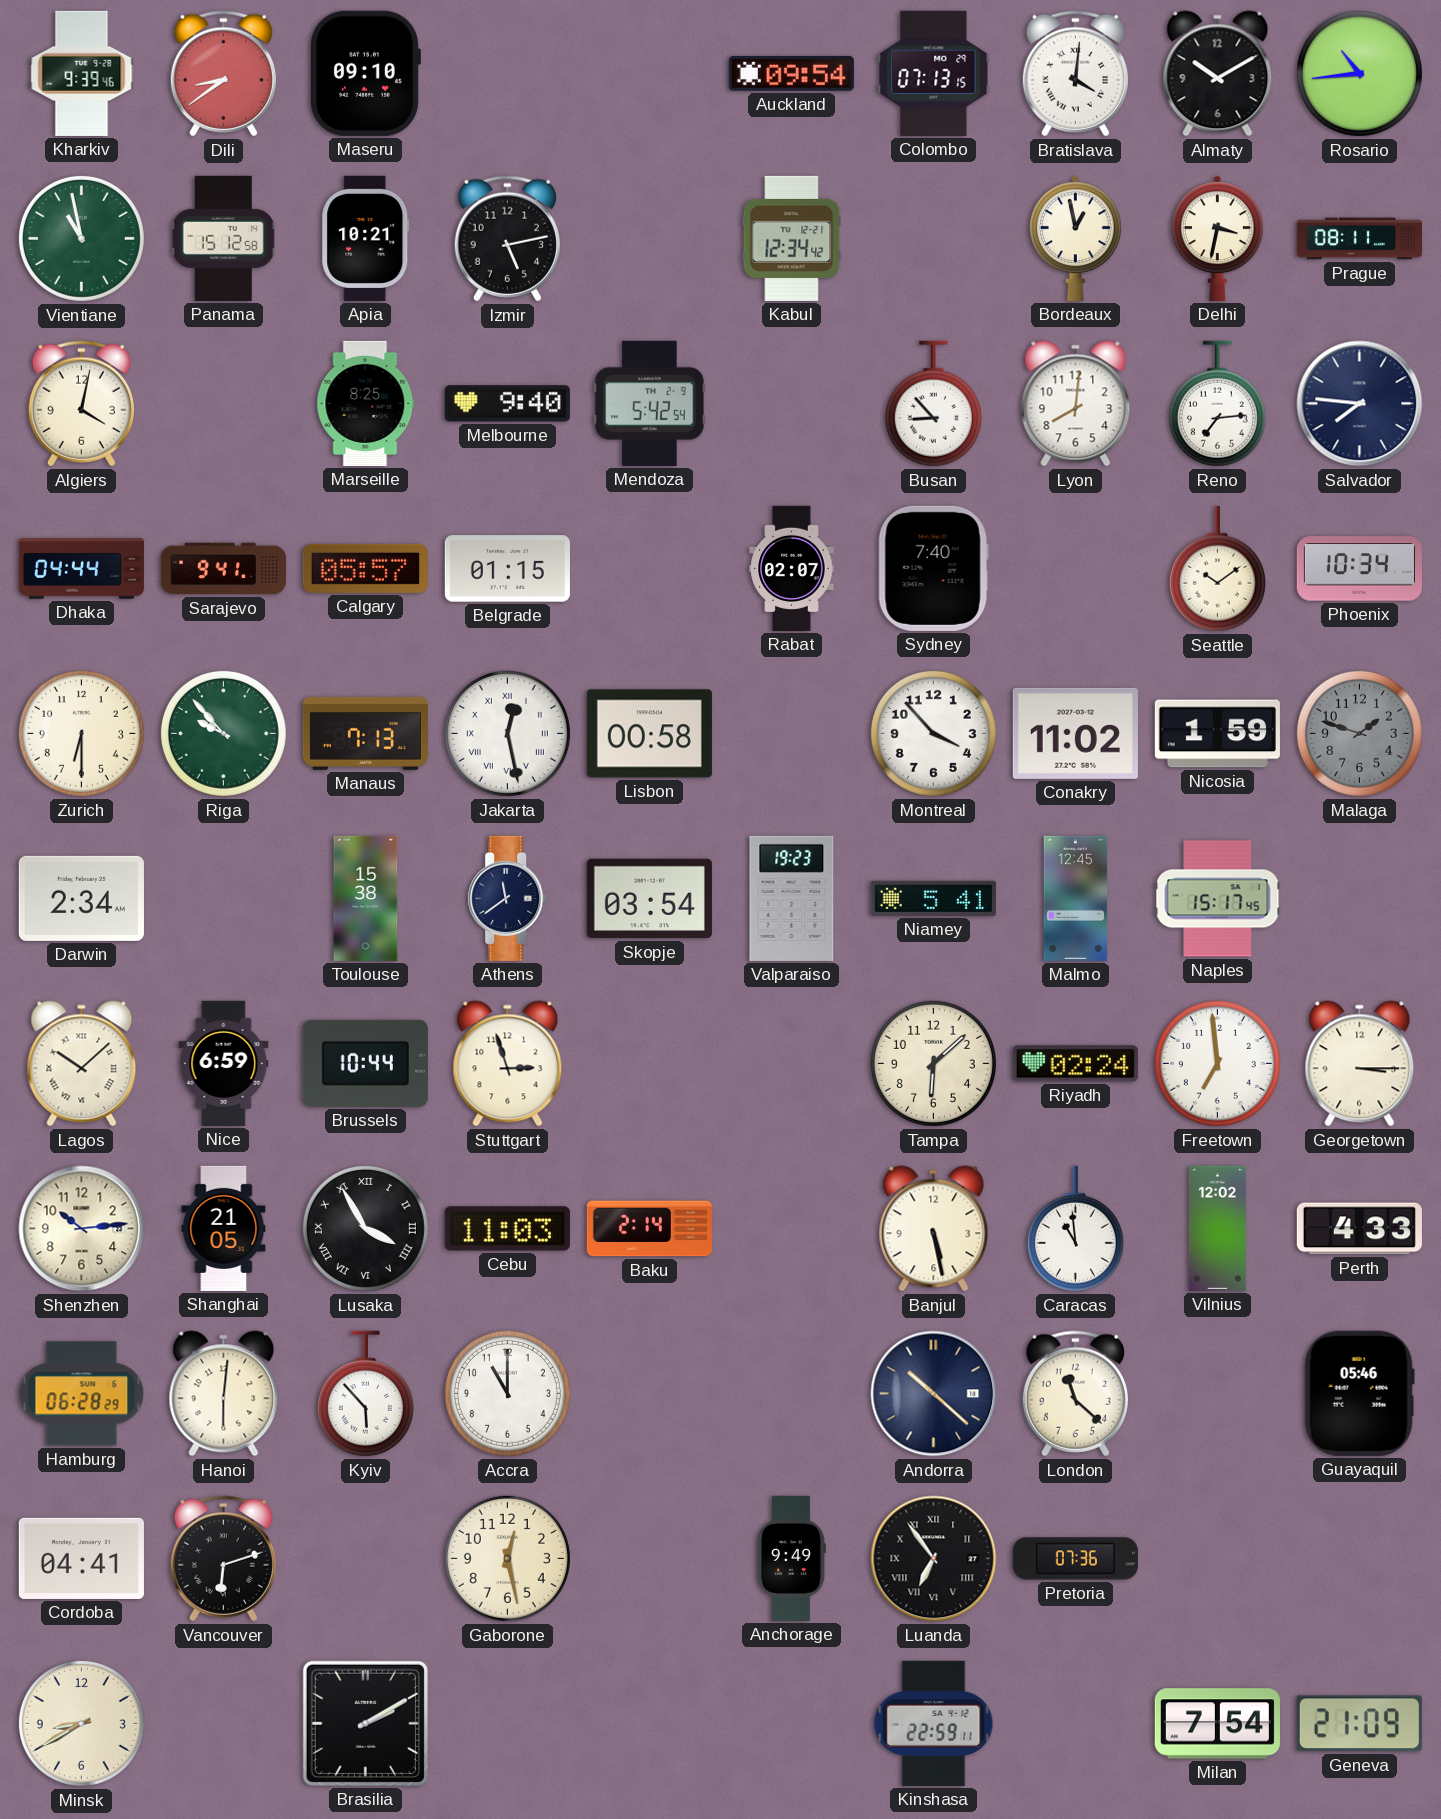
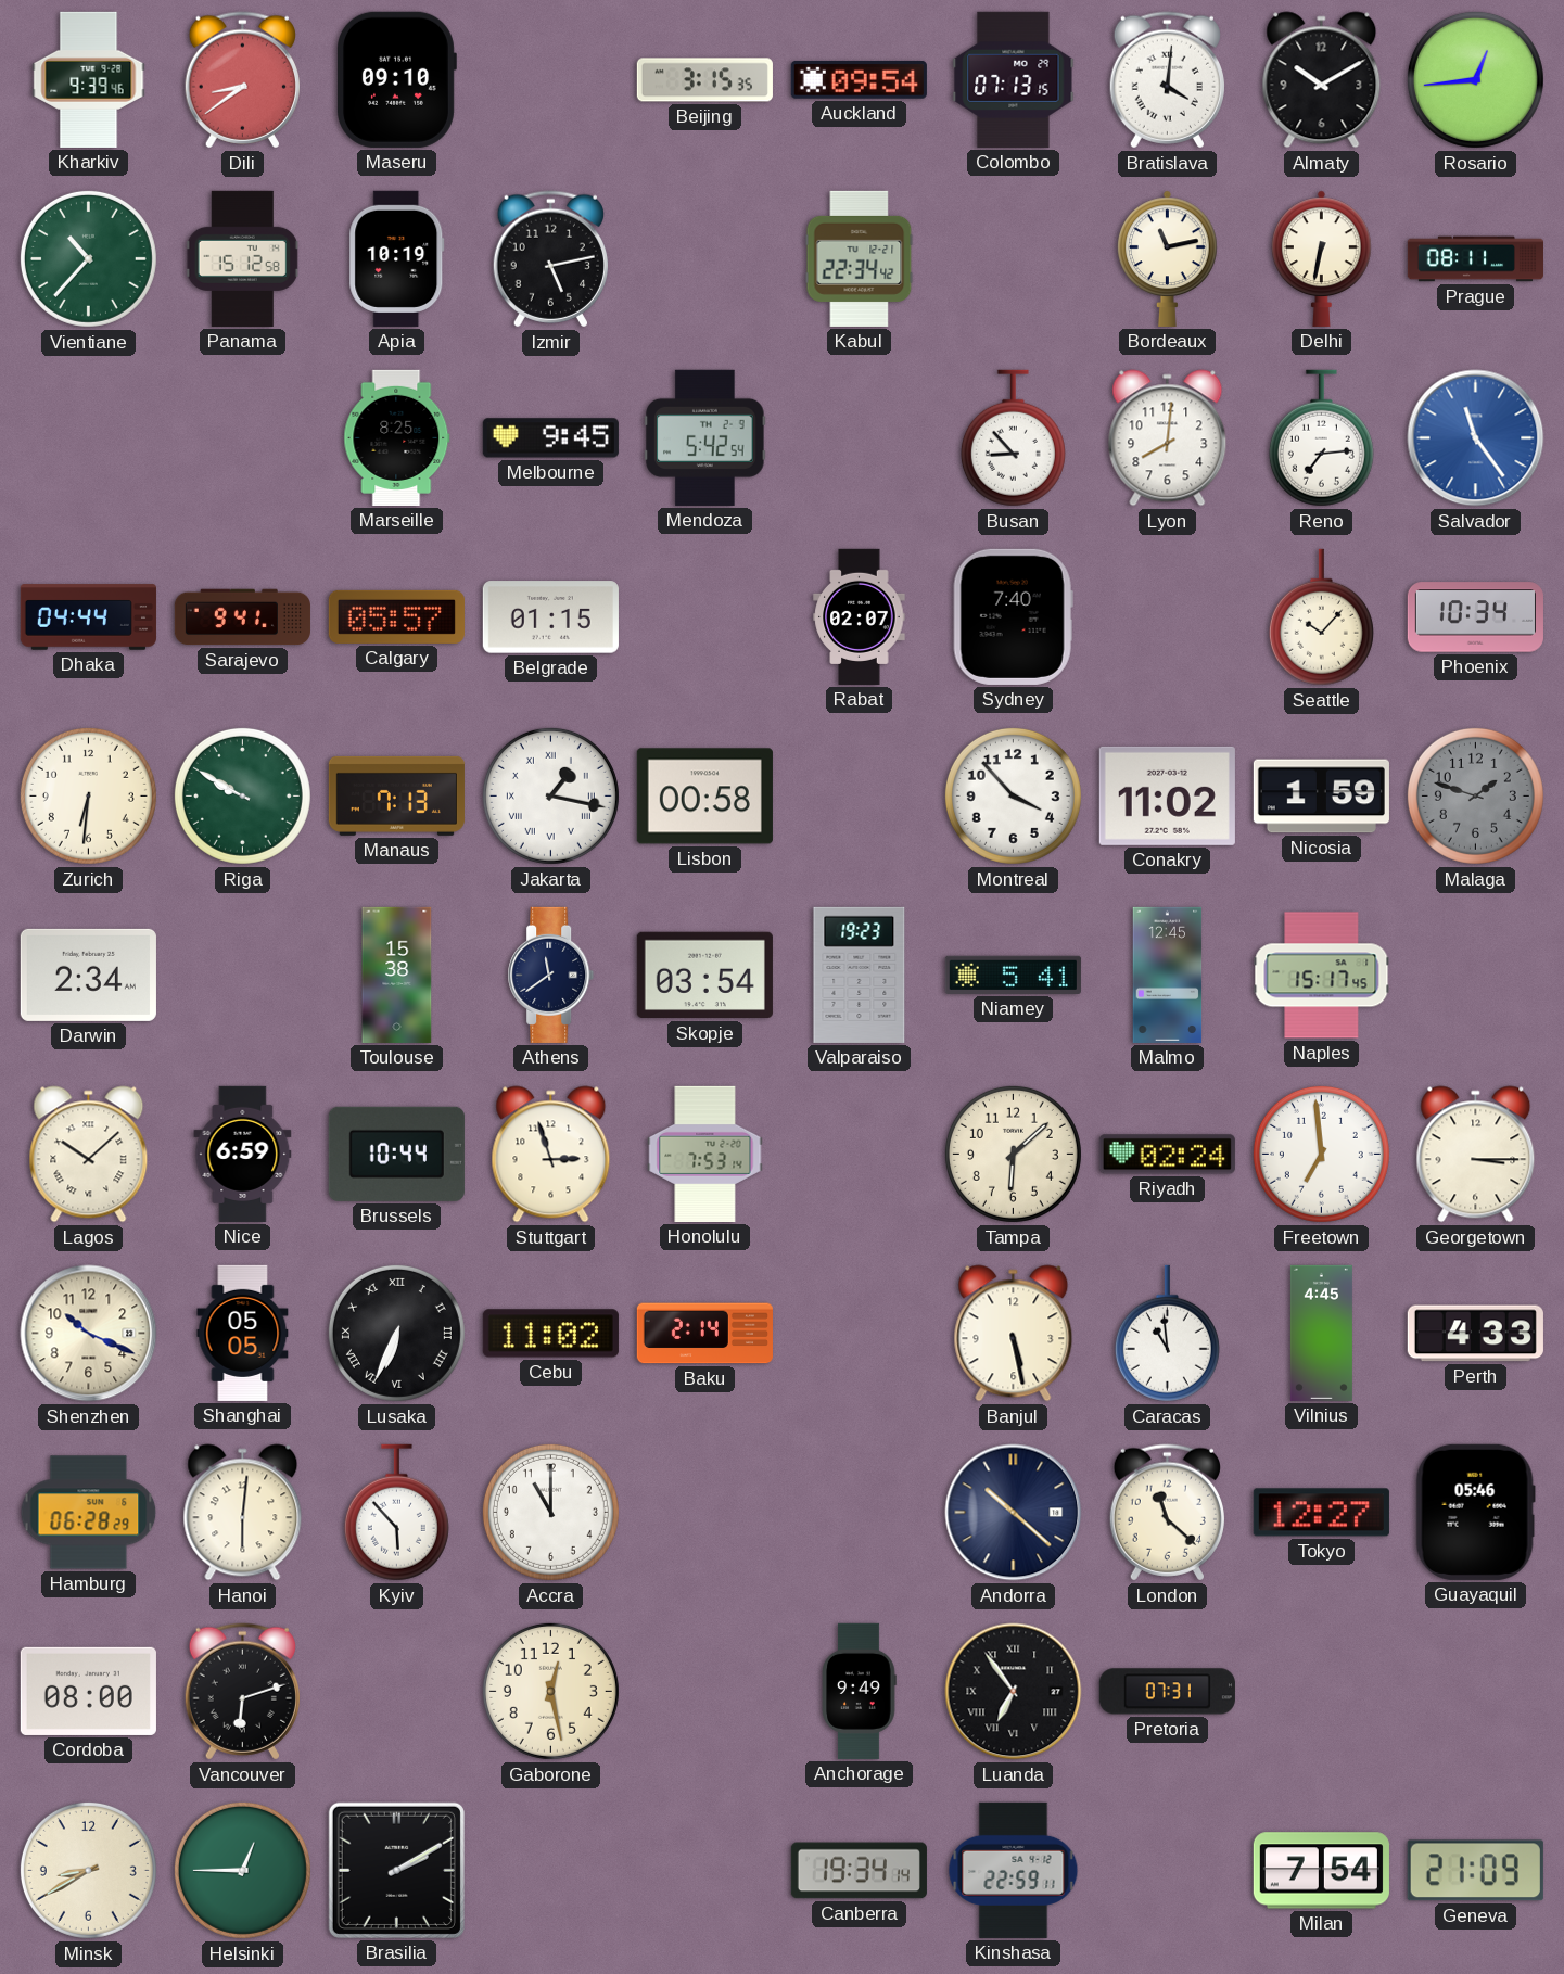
Beijing: none -> 3:15
Rosario: 10:44 -> 12:44
Vientiane: 10:58 -> 10:37
Apia: 10:21 -> 10:19
Kabul: 12:34 -> 22:34
Bordeaux: 12:58 -> 11:13
Delhi: 3:32 -> 6:32
Algiers: 4:02 -> none
Melbourne: 9:40 -> 9:45
Salvador: 7:46 -> 11:24
Salvador dial: navy -> blue
Seattle: 10:09 -> 10:07
Zurich: 6:30 -> 6:31
Riga: 9:53 -> 9:50
Jakarta: 12:28 -> 1:17
Honolulu: none -> 7:53
Shenzhen: 10:14 -> 10:19
Shanghai: 21:05 -> 05:05
Lusaka: 3:55 -> 6:34
Cebu: 11:03 -> 11:02
Vilnius: 12:02 -> 4:45
Tokyo: none -> 12:27
Cordoba: 04:41 -> 08:00
Pretoria: 07:36 -> 07:31
Helsinki: none -> 12:45
Canberra: none -> 19:34
